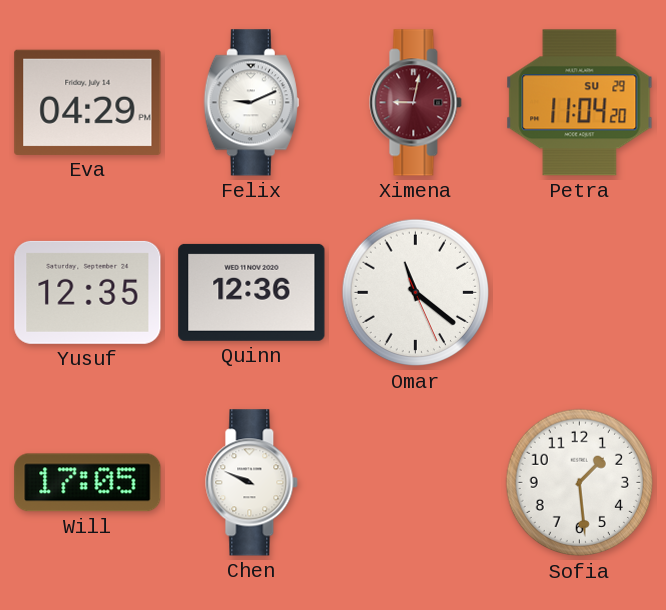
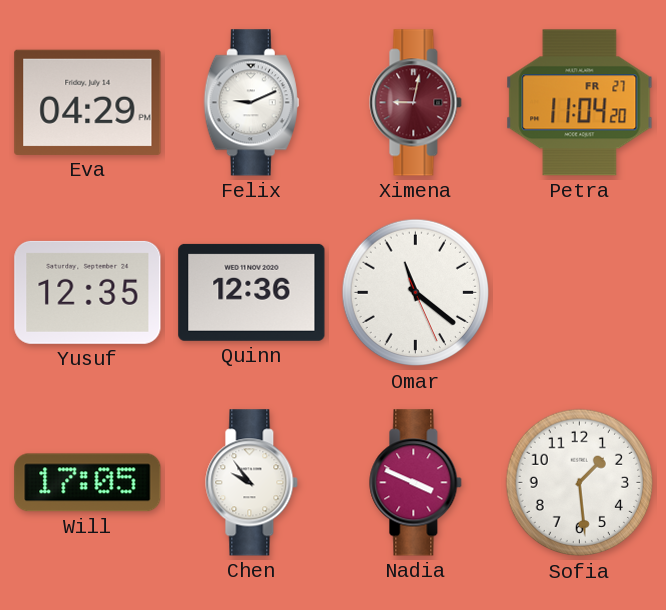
Petra date: SU 29 -> FR 27
Chen: 9:49 -> 9:54
Nadia: none -> 3:49
